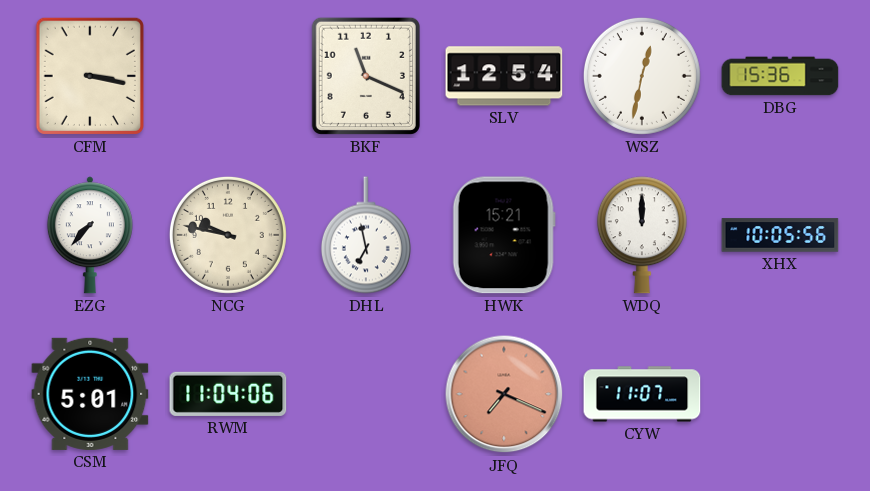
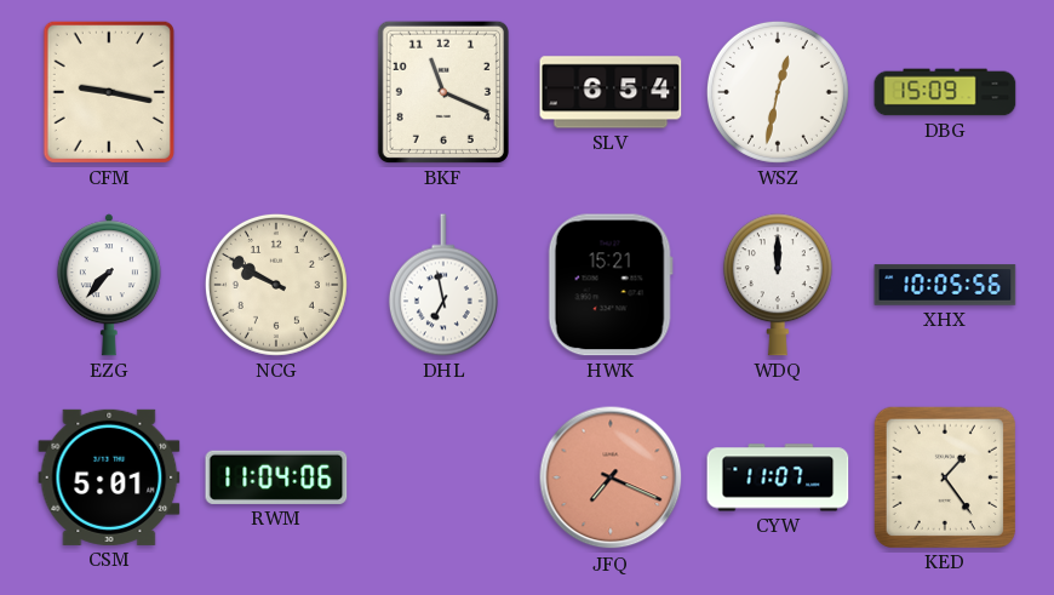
CFM: 3:17 -> 9:17
SLV: 12:54 -> 6:54
DBG: 15:36 -> 15:09
NCG: 9:47 -> 9:50
KED: none -> 1:24
